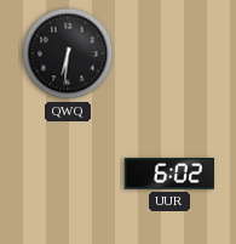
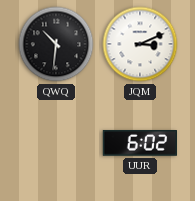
QWQ: 6:31 -> 10:31
JQM: none -> 3:11
